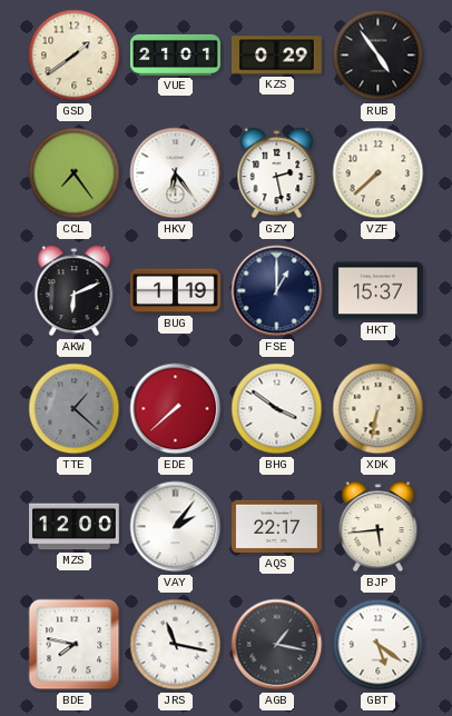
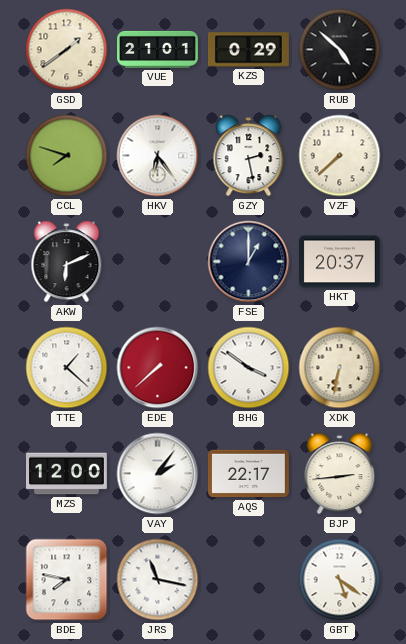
RUB: 4:54 -> 4:52
CCL: 7:24 -> 7:48
BUG: 1:19 -> none
HKT: 15:37 -> 20:37
TTE dial: grey -> white
BJP: 5:44 -> 2:44
AGB: 1:17 -> none
